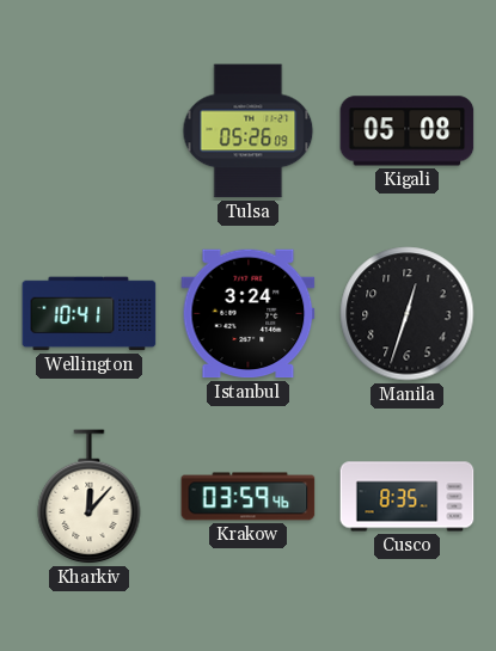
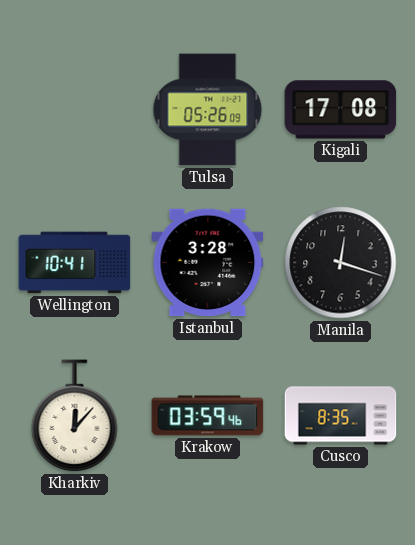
Kigali: 05:08 -> 17:08
Istanbul: 3:24 -> 3:28
Manila: 12:33 -> 12:18
